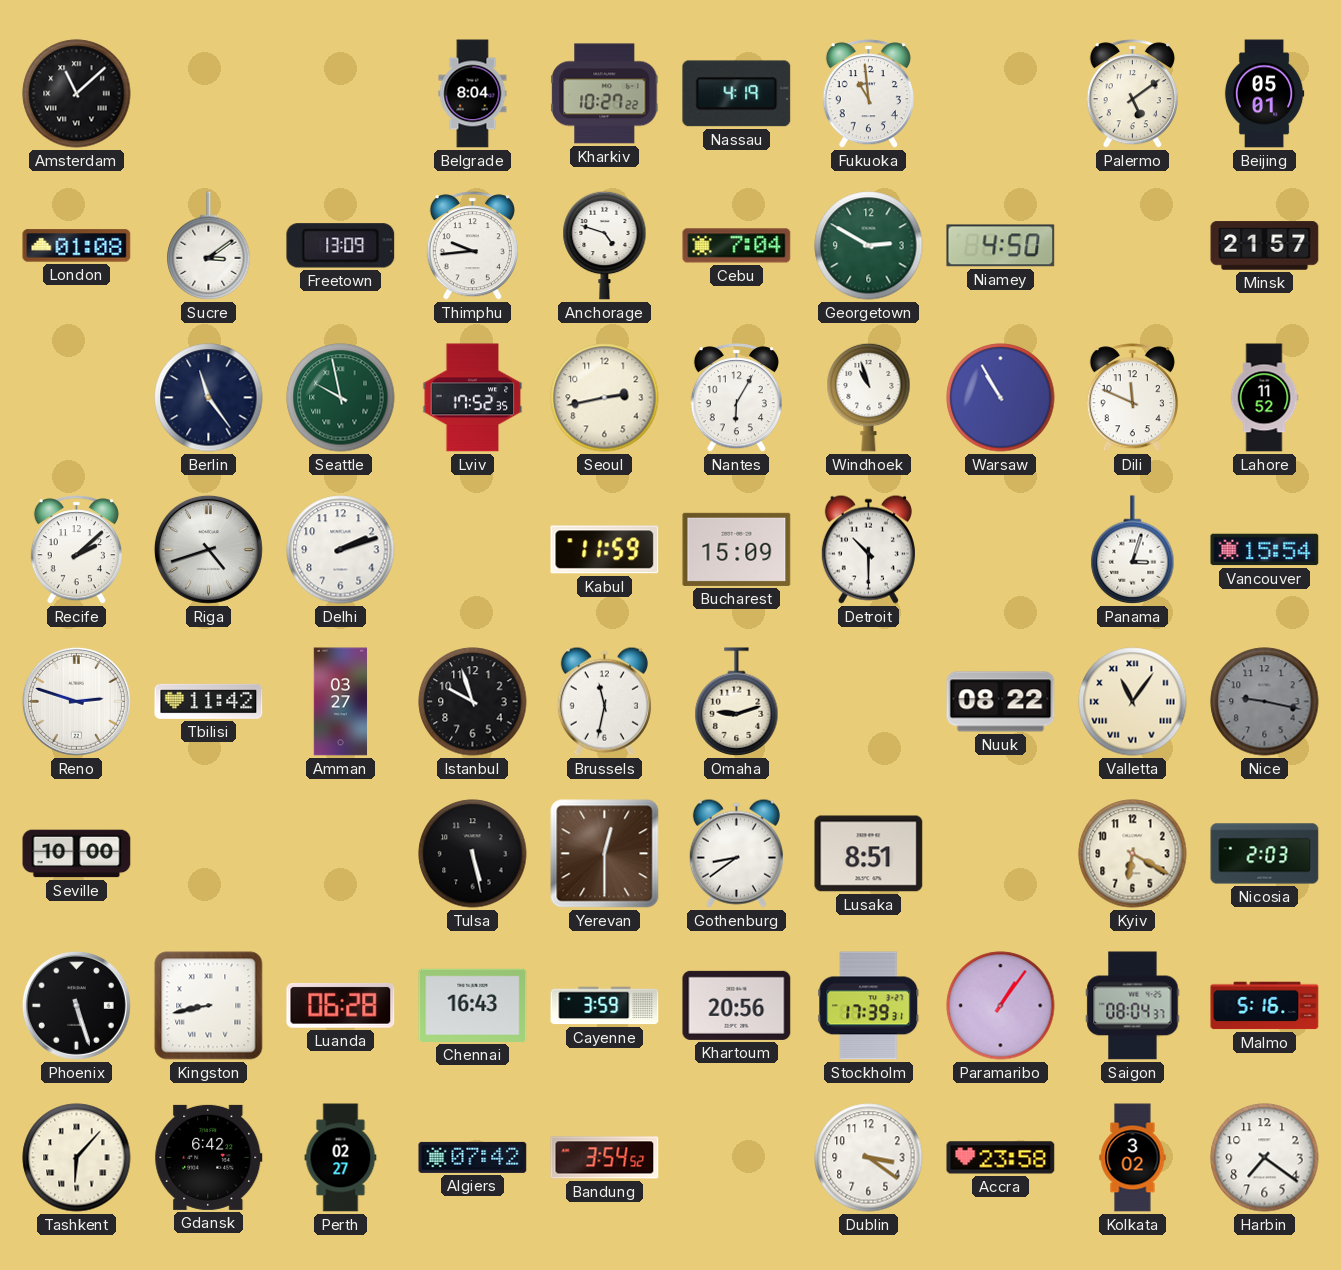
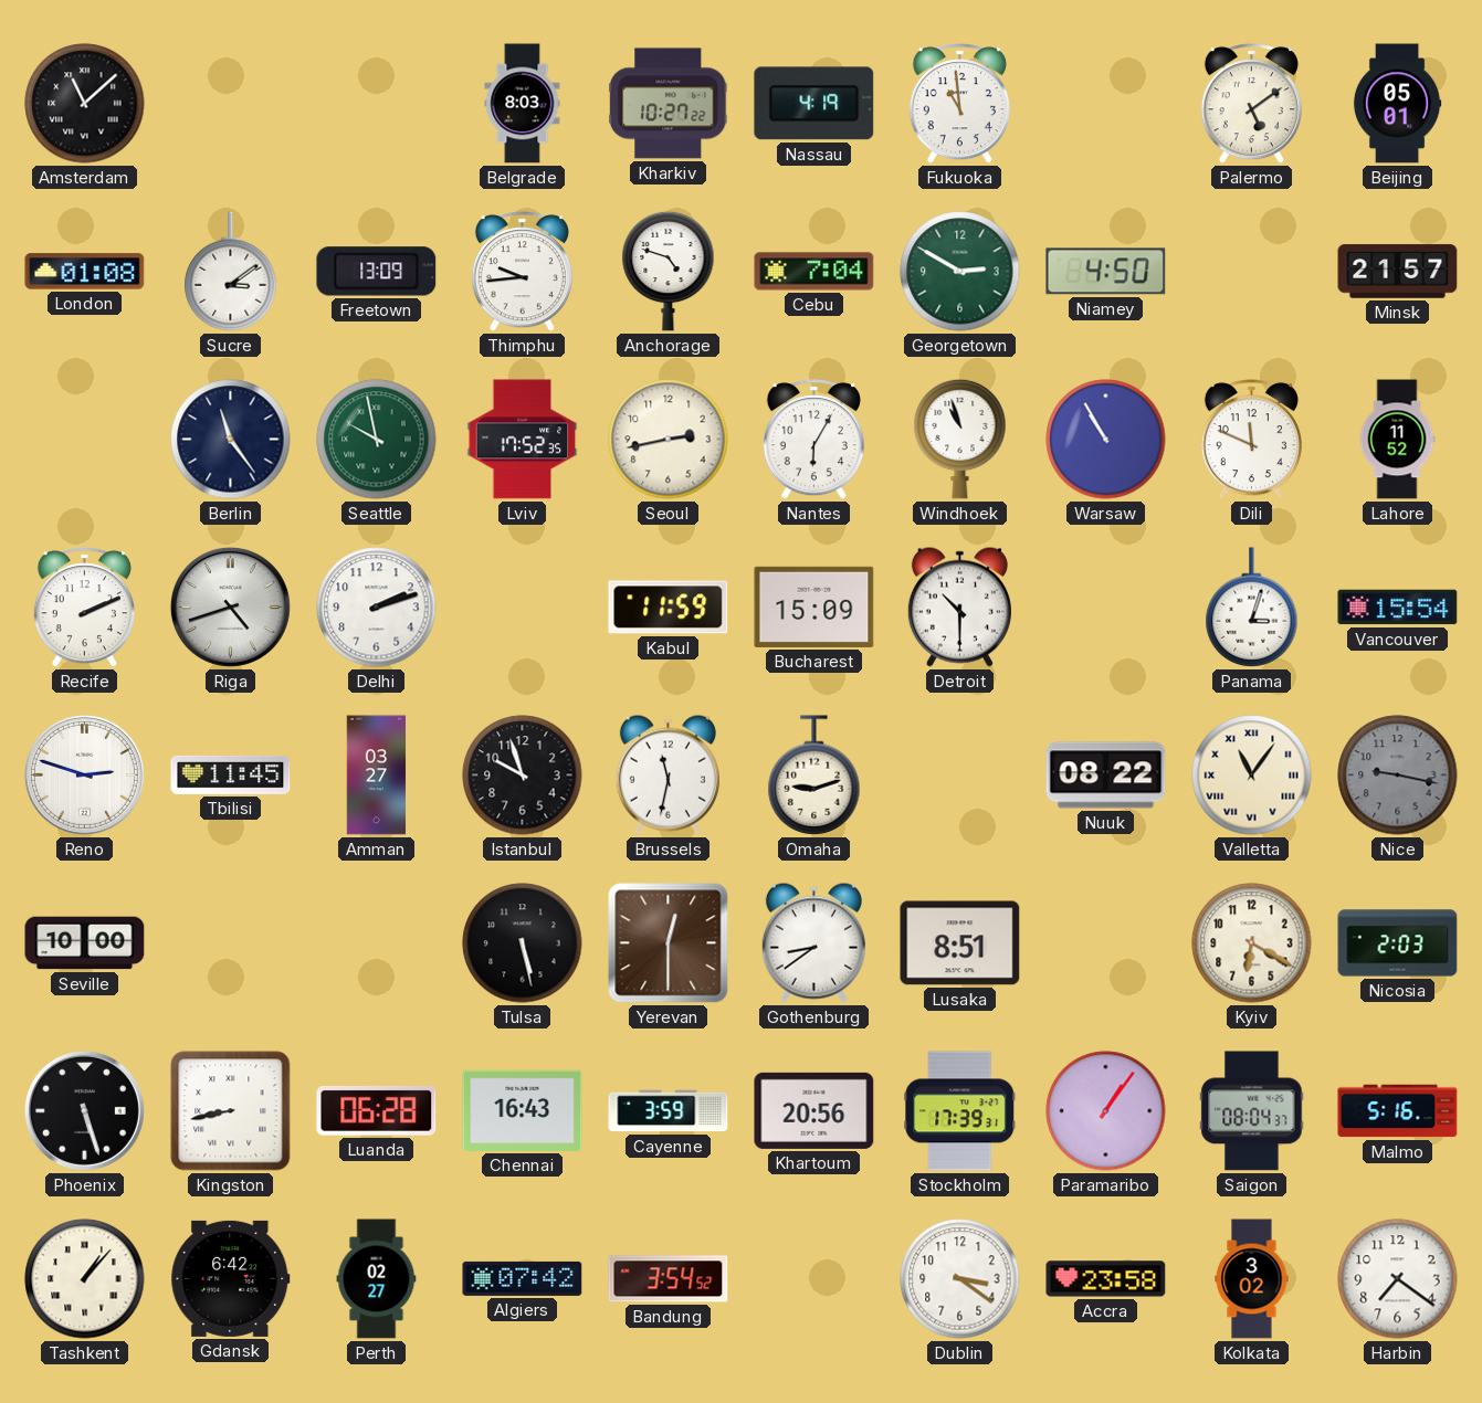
Belgrade: 8:04 -> 8:03
Recife: 2:08 -> 2:11
Tbilisi: 11:42 -> 11:45
Tashkent: 6:07 -> 1:07
